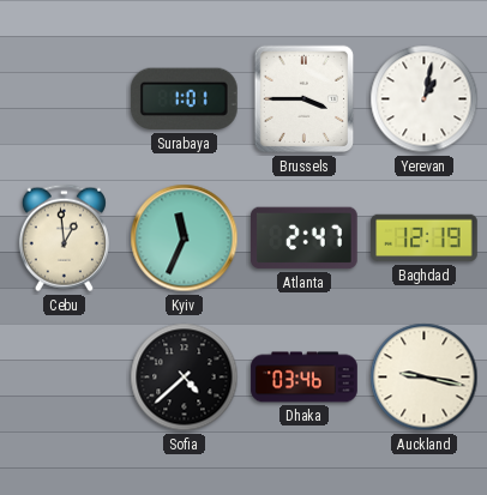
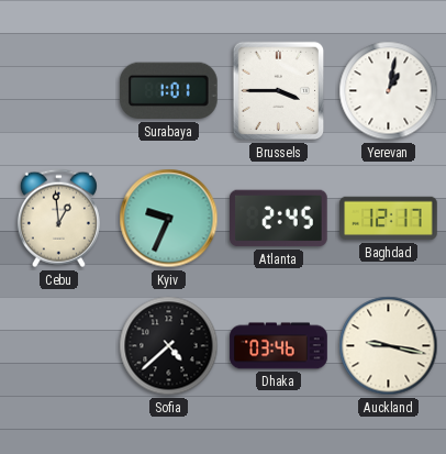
Kyiv: 11:34 -> 9:34
Atlanta: 2:47 -> 2:45
Baghdad: 12:19 -> 12:17
